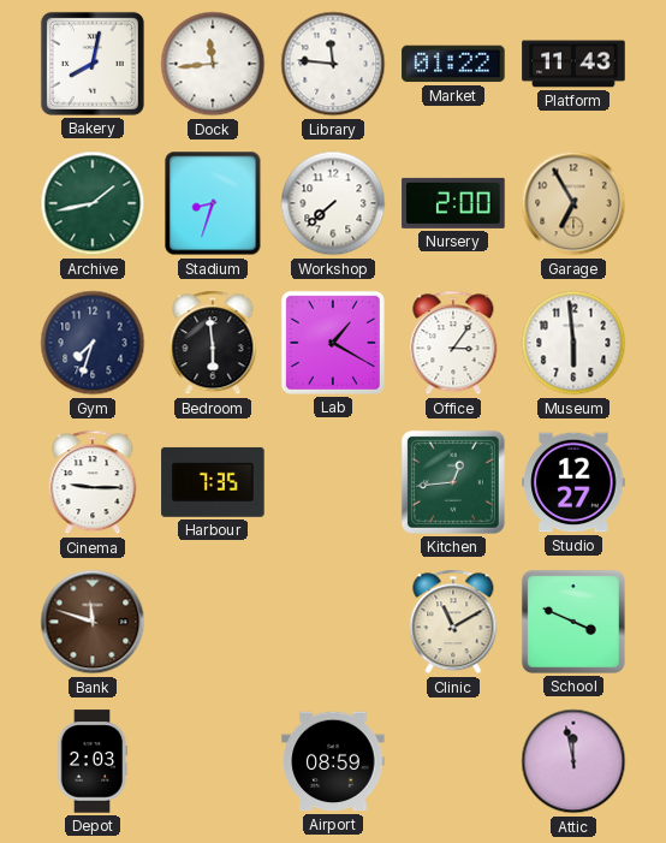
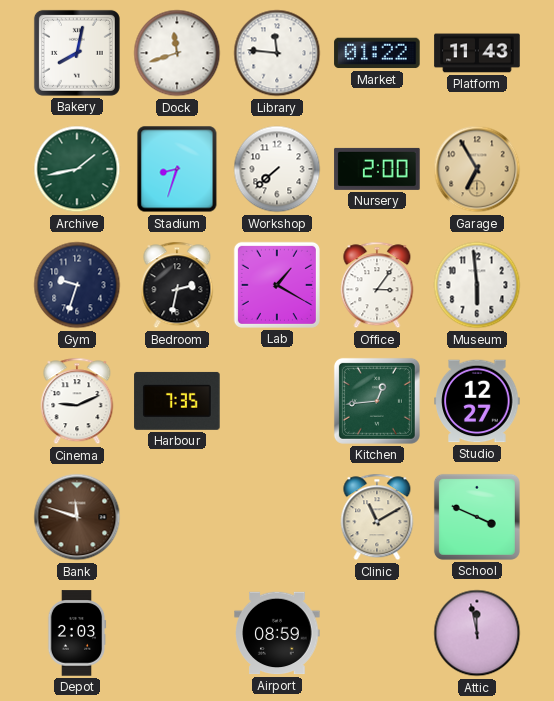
Dock: 11:44 -> 11:42
Gym: 7:33 -> 9:33
Bedroom: 5:59 -> 2:32
Cinema: 9:15 -> 9:11
